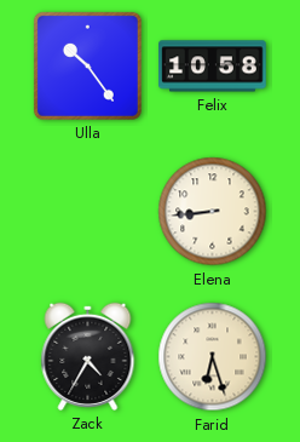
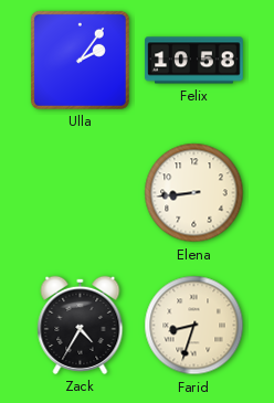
Ulla: 10:24 -> 2:06
Farid: 6:27 -> 8:33
